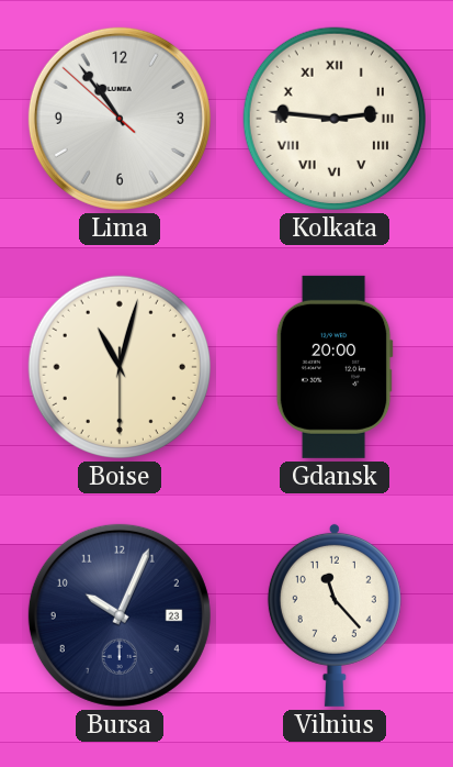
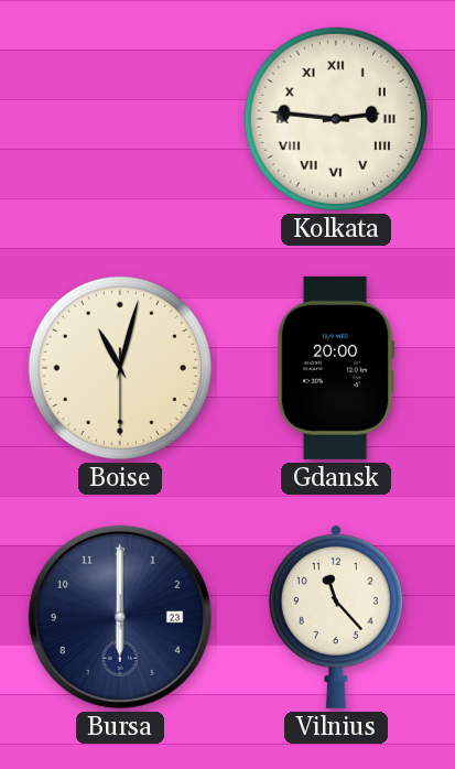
Lima: 10:53 -> none
Bursa: 10:04 -> 6:00
